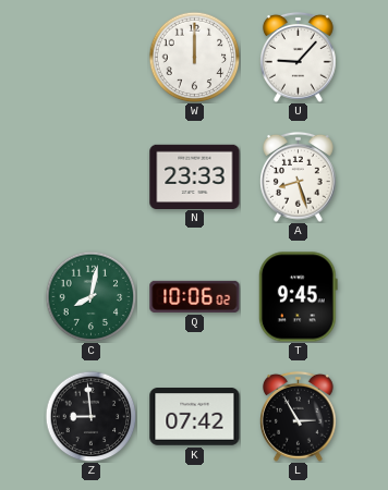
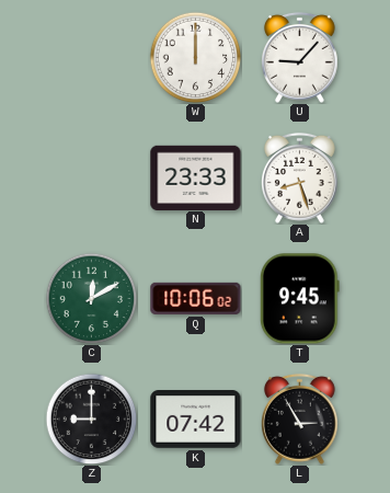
C: 8:02 -> 12:10
Z: 8:59 -> 9:00
